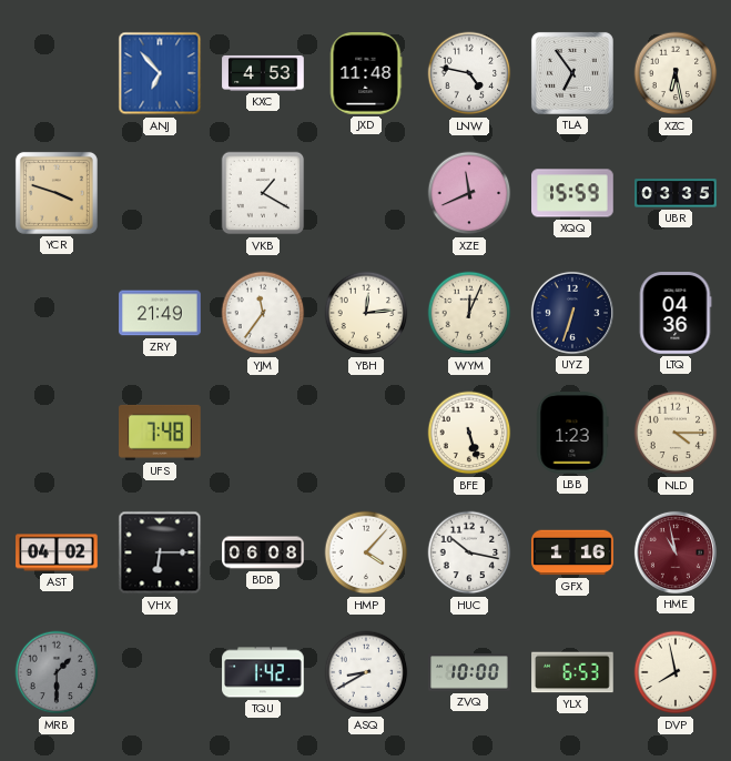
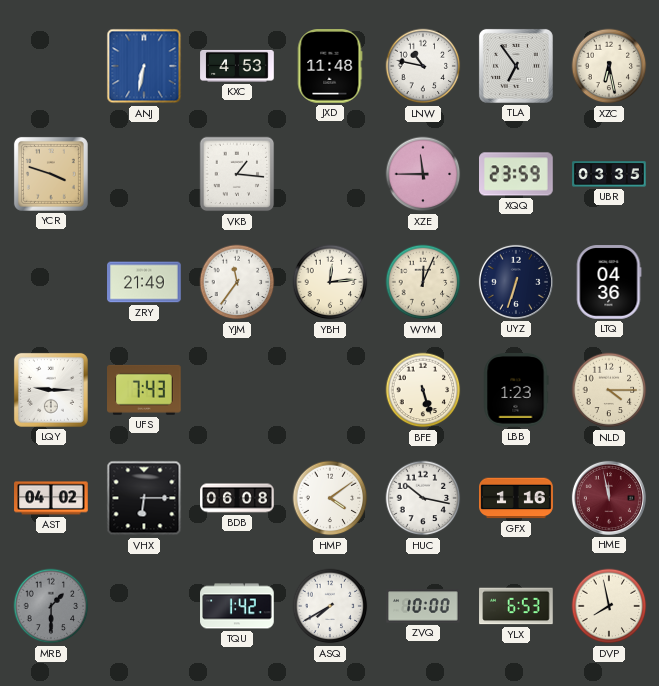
ANJ: 6:53 -> 6:32
LNW: 4:47 -> 10:47
VKB: 1:20 -> 1:16
XZE: 11:41 -> 11:45
XQQ: 15:59 -> 23:59
LQY: none -> 9:15
UFS: 7:48 -> 7:43
HMP: 4:07 -> 4:09
HME: 10:58 -> 11:58
ASQ: 8:40 -> 7:40
